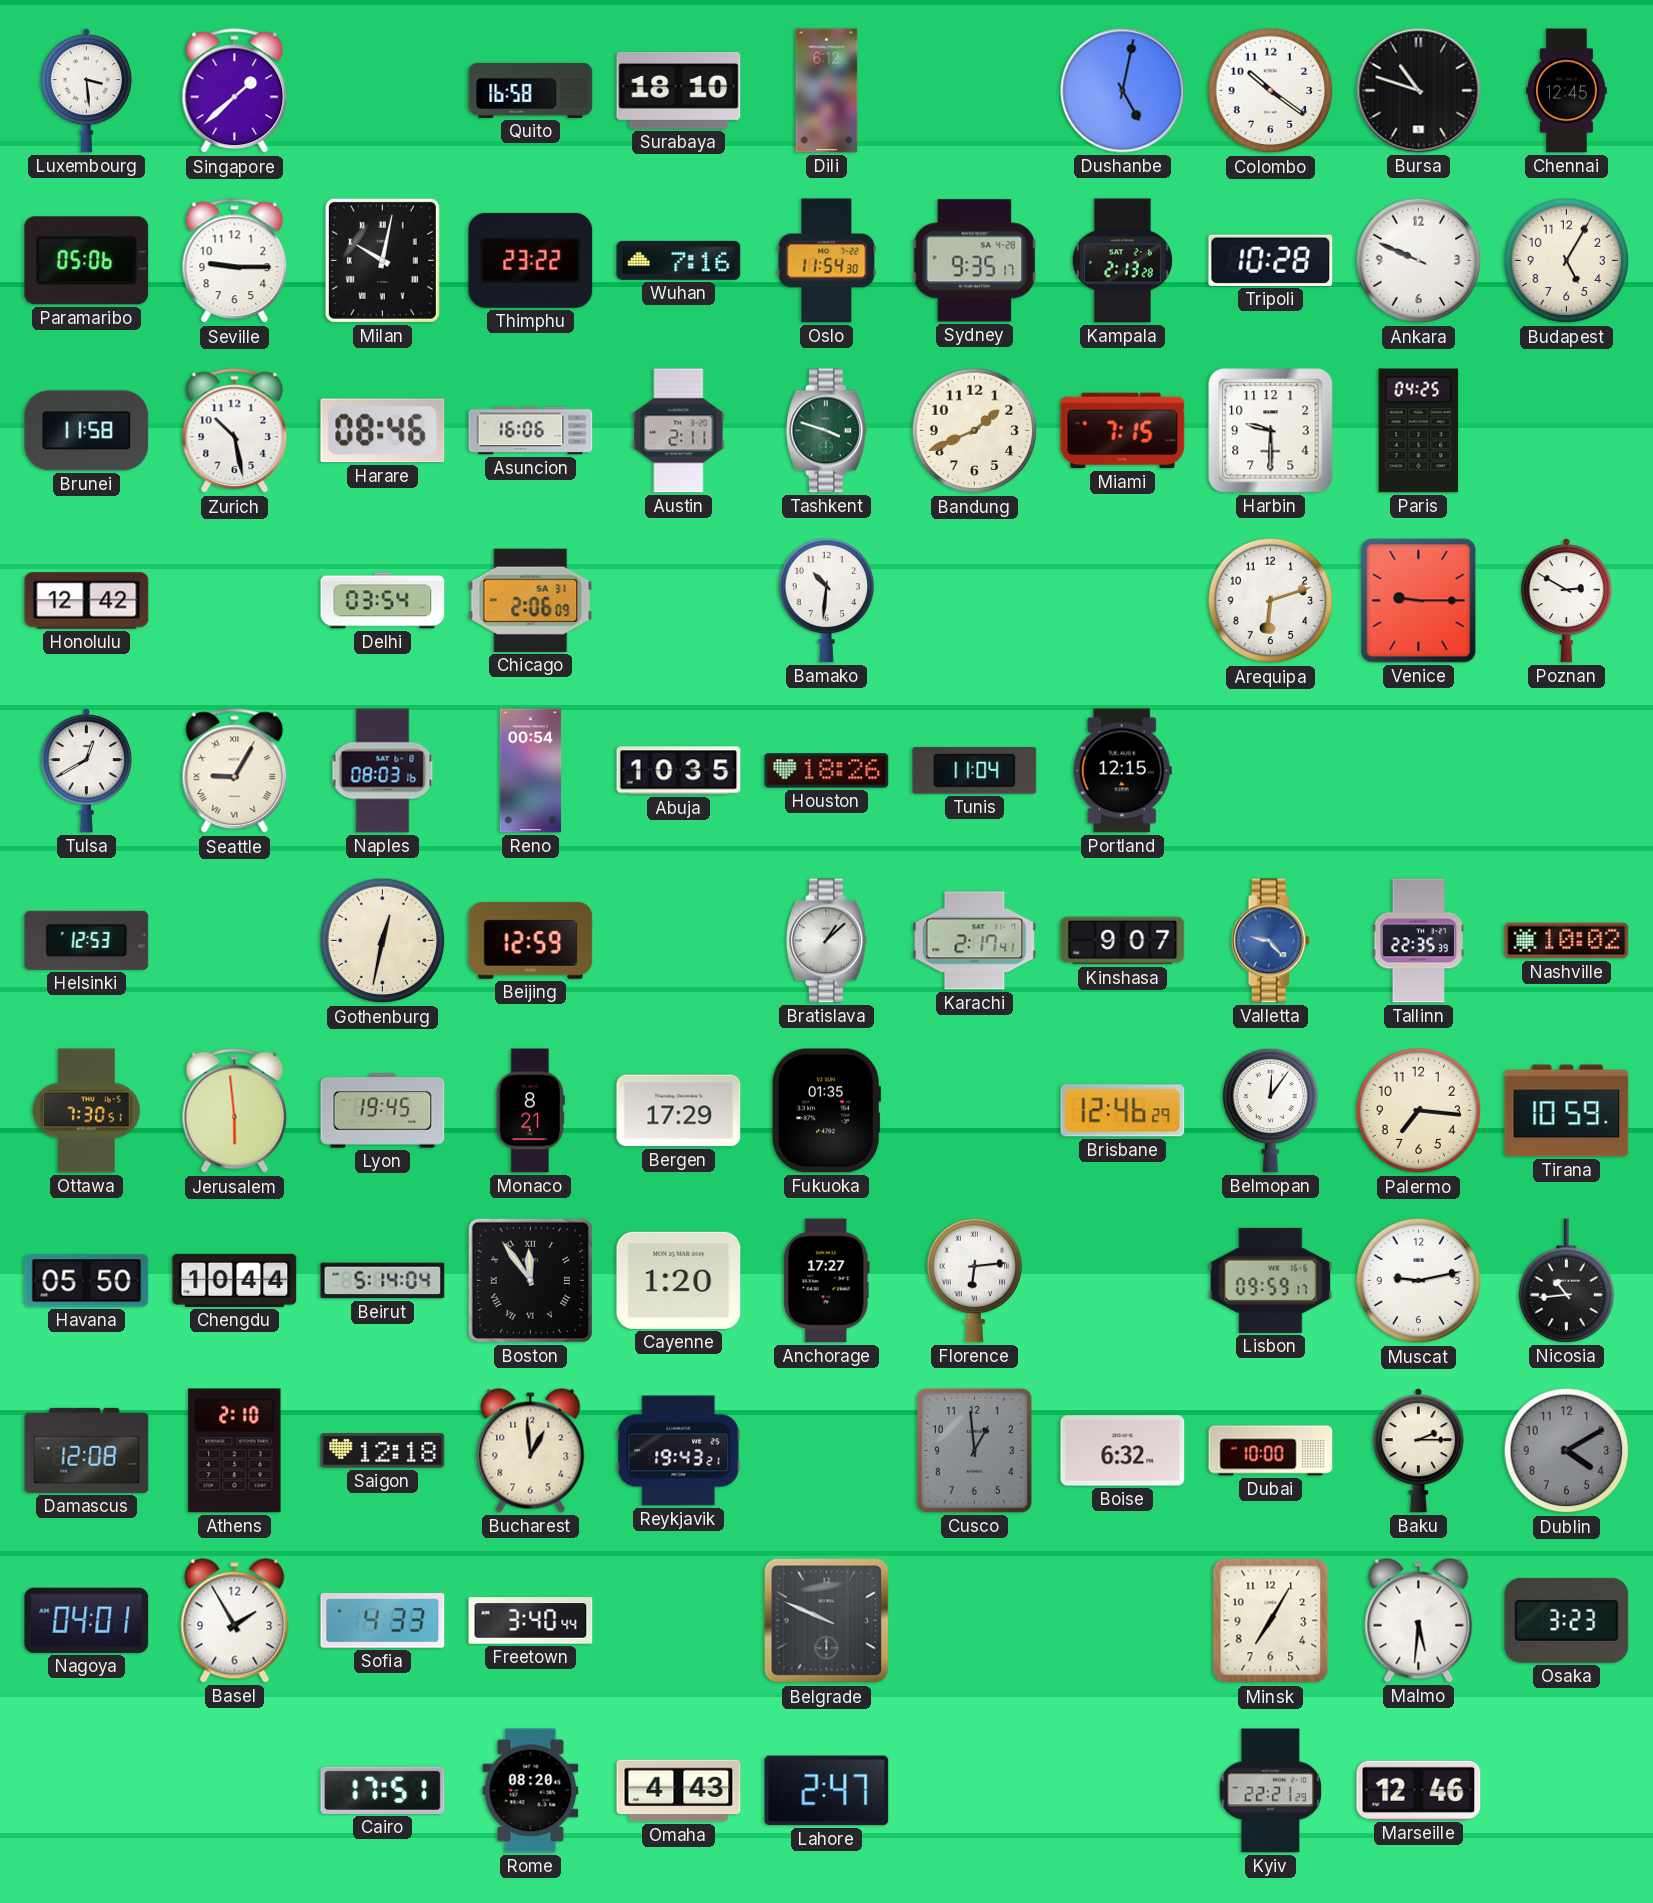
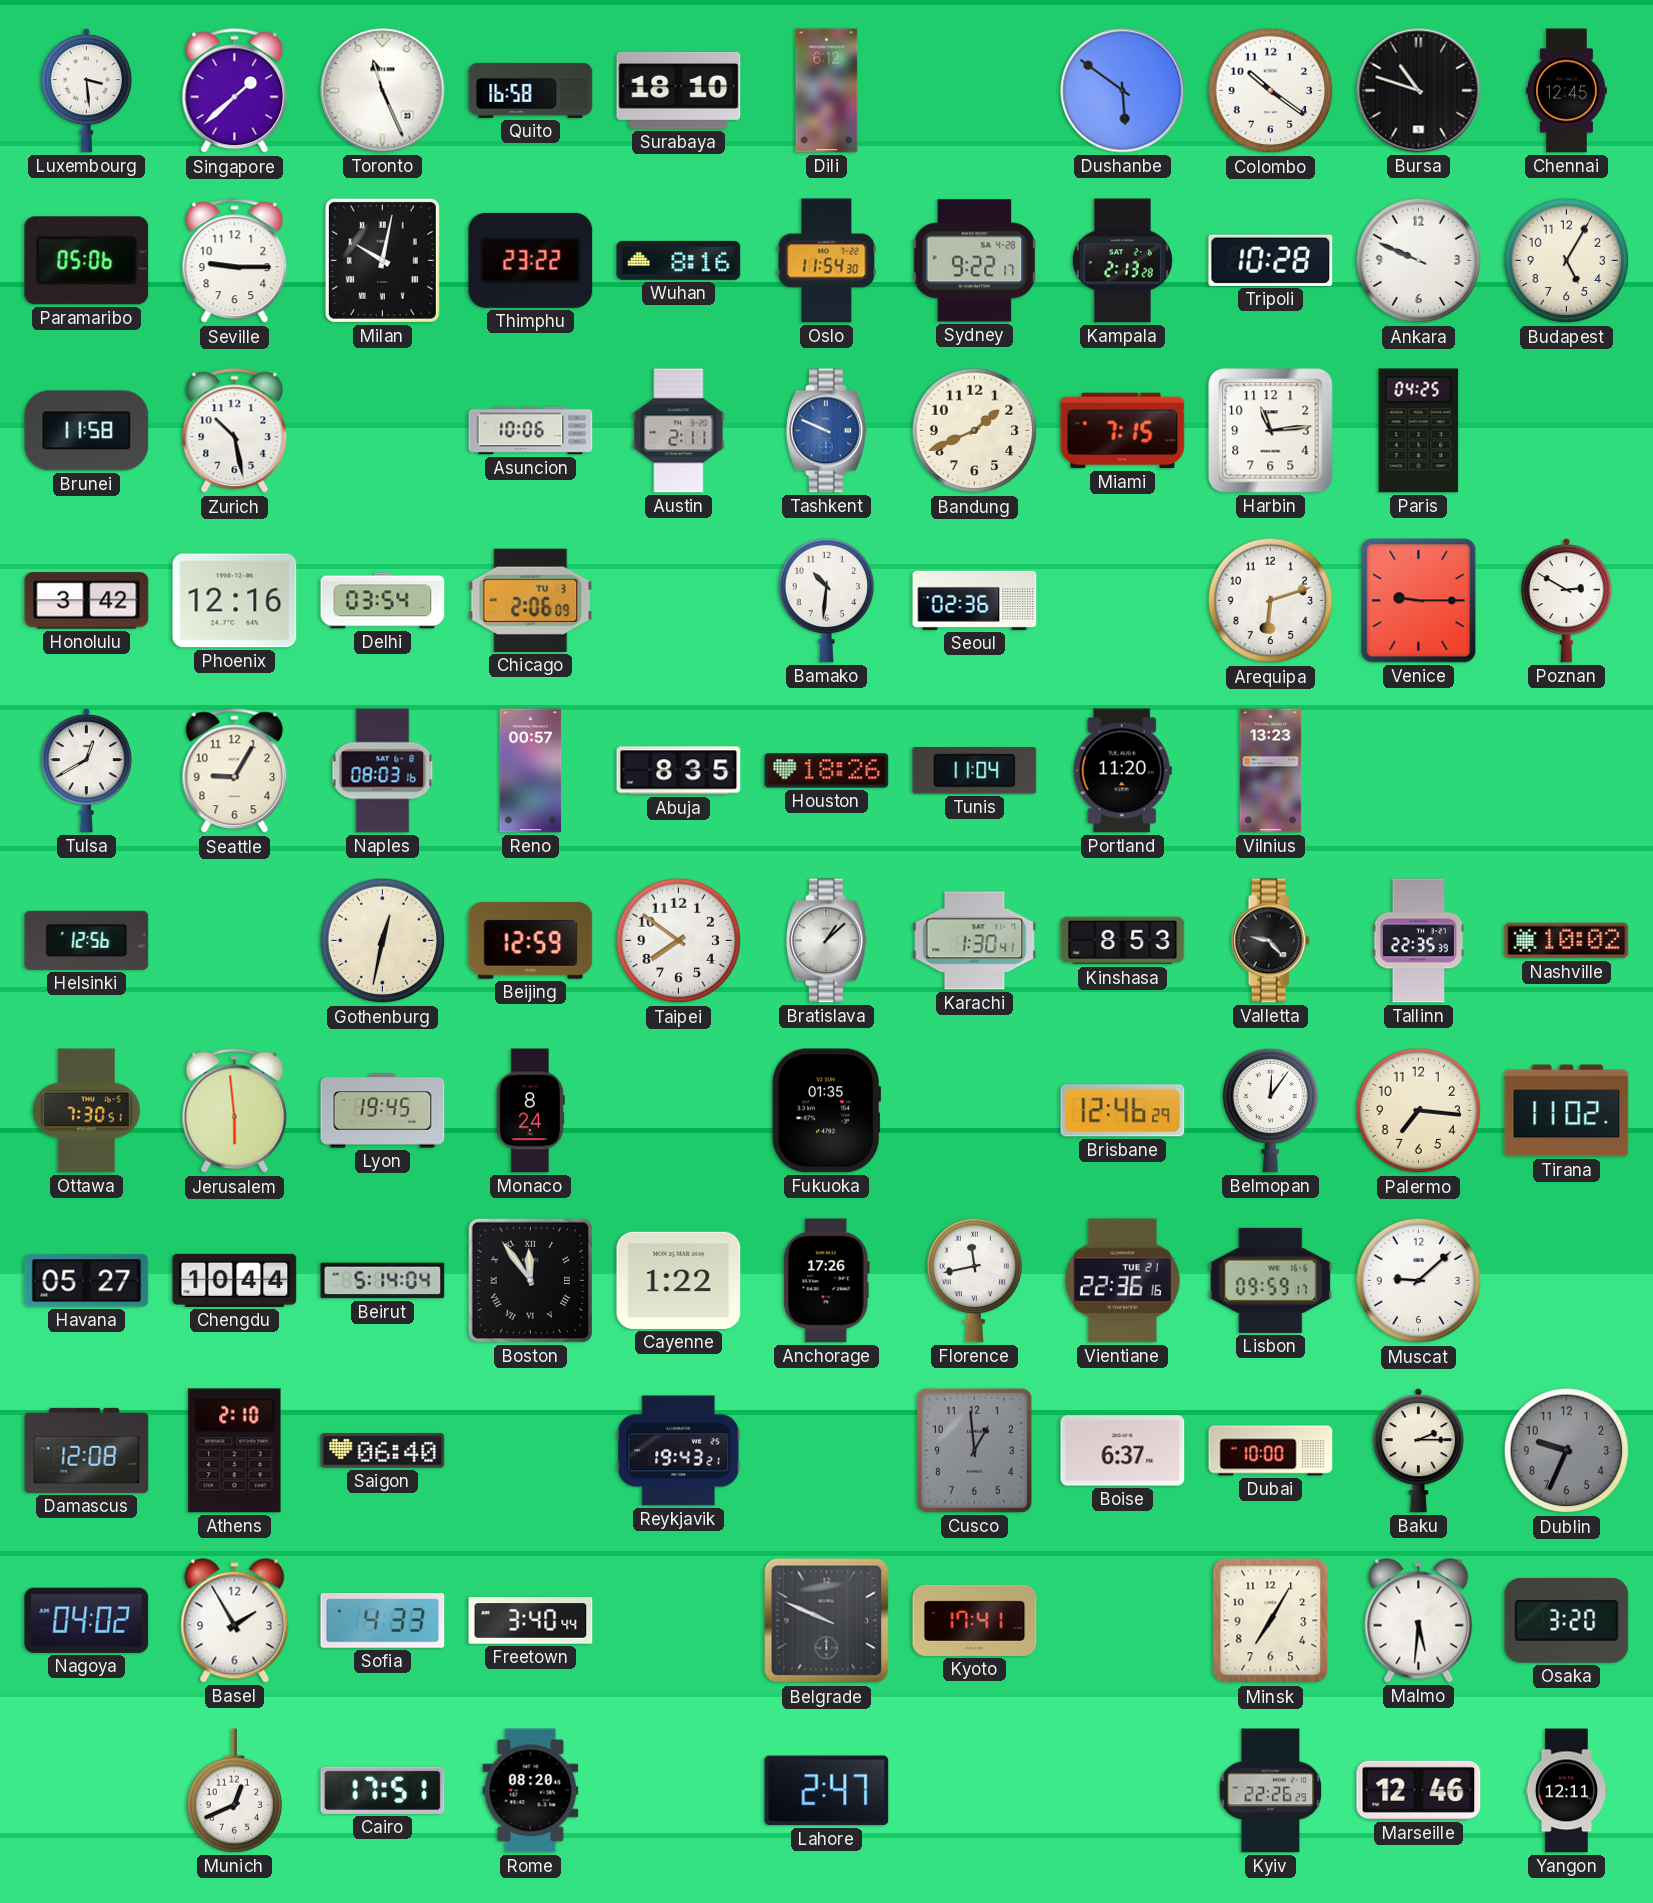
Toronto: none -> 11:26
Dushanbe: 5:02 -> 5:51
Wuhan: 7:16 -> 8:16
Sydney: 9:35 -> 9:22
Harare: 08:46 -> none
Asuncion: 16:06 -> 10:06
Tashkent: 3:48 -> 9:49
Tashkent dial: green -> blue
Harbin: 9:30 -> 11:14
Honolulu: 12:42 -> 3:42
Phoenix: none -> 12:16
Chicago date: SA 31 -> TU 3
Seoul: none -> 02:36
Seattle numerals: Roman -> Arabic
Reno: 00:54 -> 00:57
Abuja: 10:35 -> 8:35
Portland: 12:15 -> 11:20
Vilnius: none -> 13:23
Helsinki: 12:53 -> 12:56
Taipei: none -> 7:51
Karachi: 2:17 -> 1:30
Kinshasa: 9:07 -> 8:53
Valletta dial: blue -> black
Monaco: 8:21 -> 8:24
Bergen: 17:29 -> none
Tirana: 10:59 -> 11:02
Havana: 05:50 -> 05:27
Cayenne: 1:20 -> 1:22
Anchorage: 17:27 -> 17:26
Florence: 6:14 -> 11:43
Vientiane: none -> 22:36
Muscat: 9:13 -> 9:08
Nicosia: 10:44 -> none
Saigon: 12:18 -> 06:40
Bucharest: 12:59 -> none
Boise: 6:32 -> 6:37
Dublin: 4:10 -> 9:34
Nagoya: 04:01 -> 04:02
Kyoto: none -> 17:41
Osaka: 3:23 -> 3:20
Munich: none -> 12:41
Omaha: 4:43 -> none
Kyiv: 22:21 -> 22:26
Yangon: none -> 12:11
